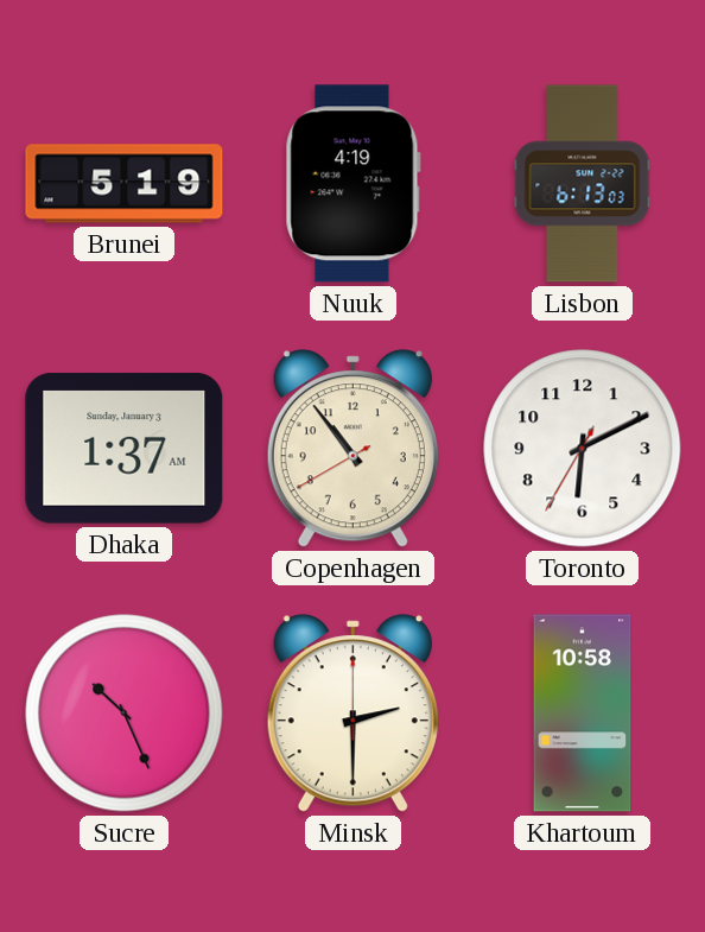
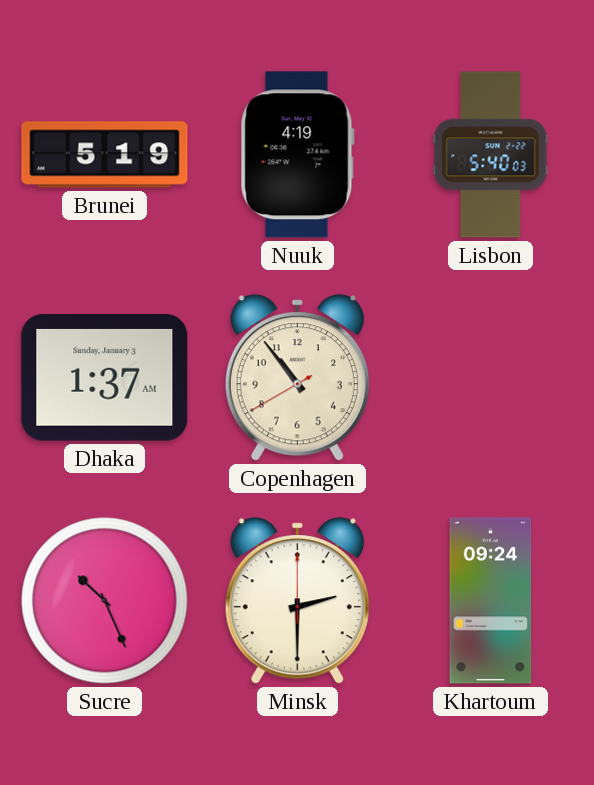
Lisbon: 6:13 -> 5:40
Toronto: 6:10 -> none
Khartoum: 10:58 -> 09:24
